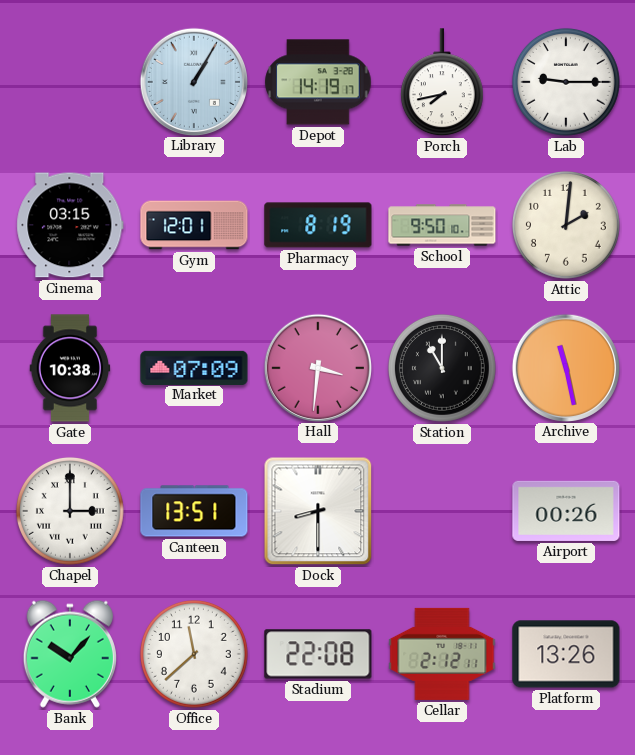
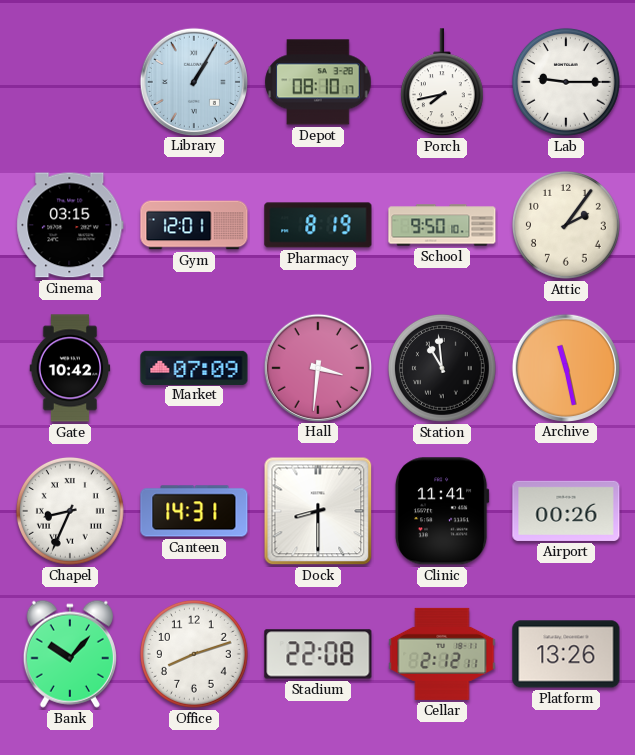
Depot: 14:19 -> 08:10
Attic: 2:01 -> 2:06
Gate: 10:38 -> 10:42
Station: 11:00 -> 10:59
Chapel: 3:00 -> 8:34
Canteen: 13:51 -> 14:31
Clinic: none -> 11:41
Office: 11:38 -> 8:12
